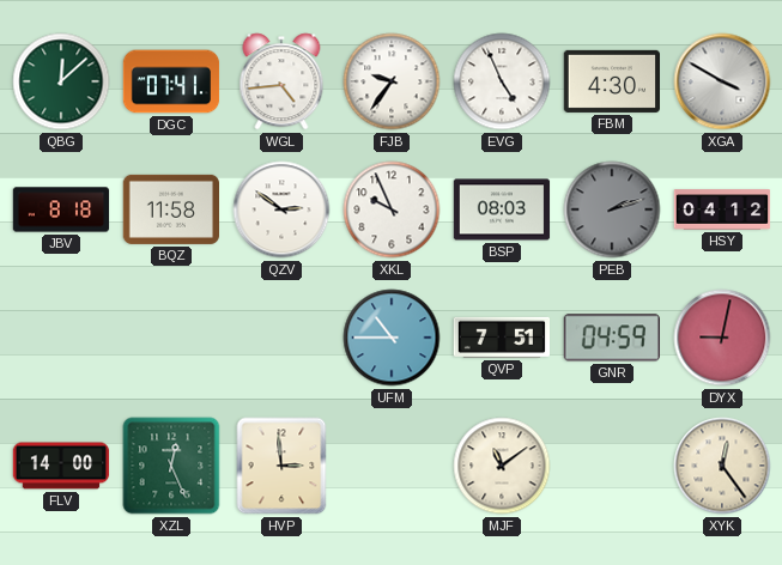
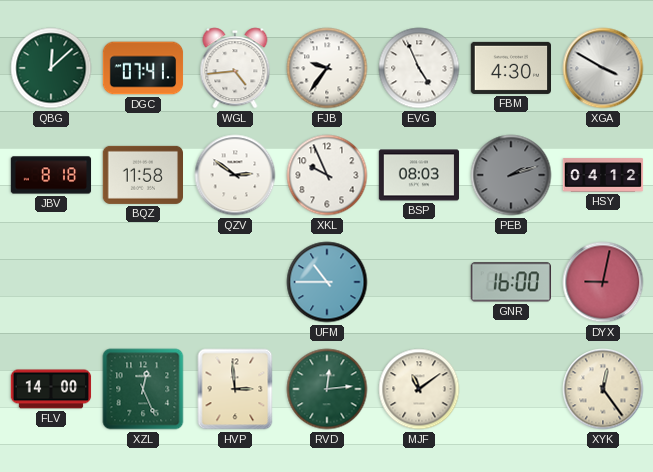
QVP: 7:51 -> none
GNR: 04:59 -> 16:00
RVD: none -> 12:14
